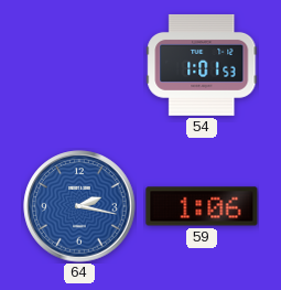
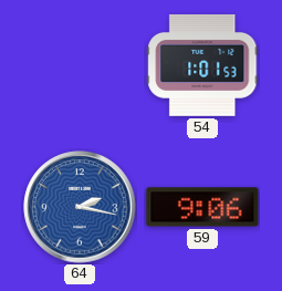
59: 1:06 -> 9:06
